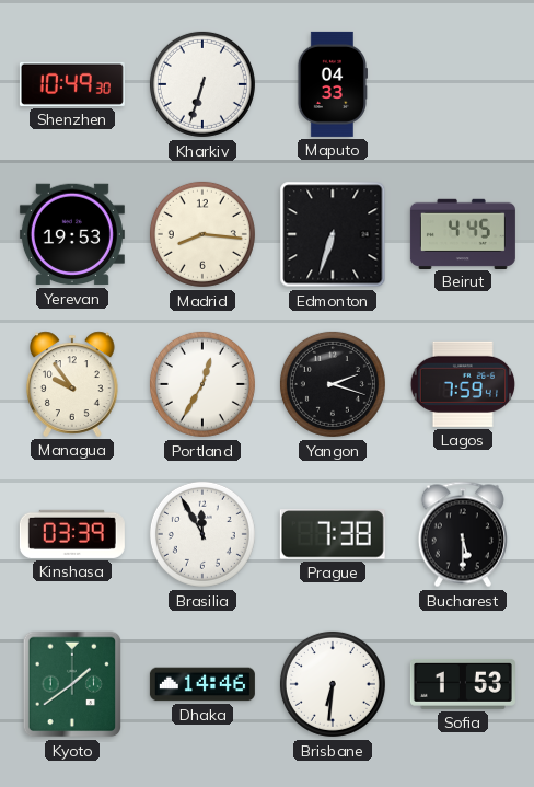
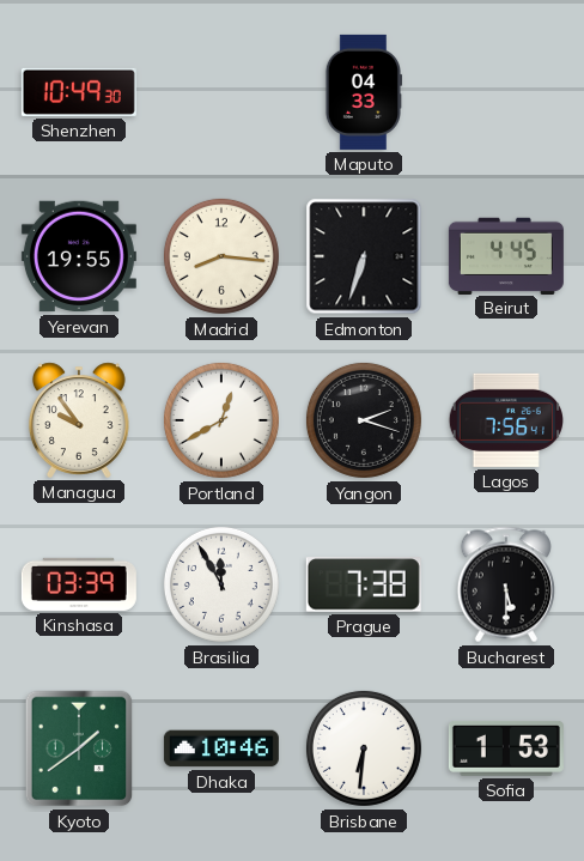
Kharkiv: 6:33 -> none
Yerevan: 19:53 -> 19:55
Portland: 12:35 -> 12:40
Lagos: 7:59 -> 7:56
Dhaka: 14:46 -> 10:46
